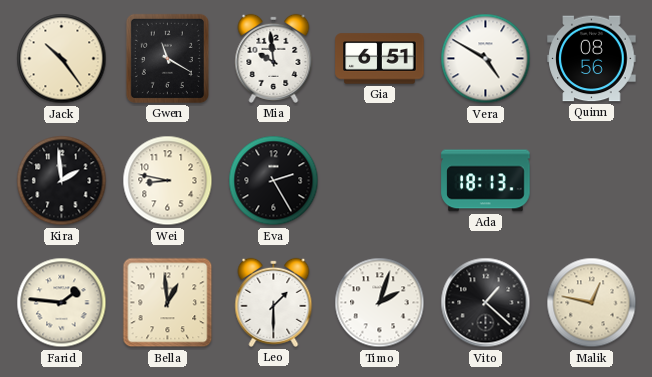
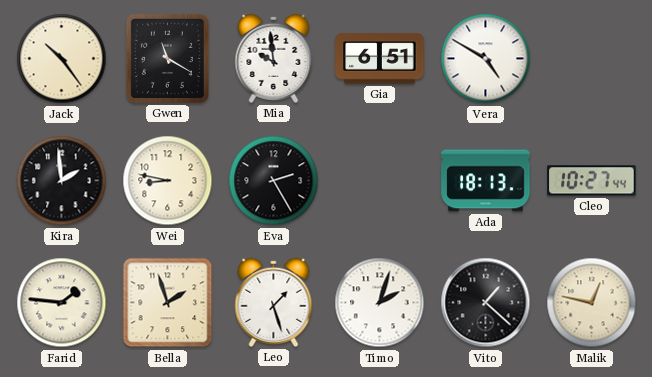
Quinn: 08:56 -> none
Cleo: none -> 10:27
Bella: 12:59 -> 1:57
Leo: 1:30 -> 1:27
